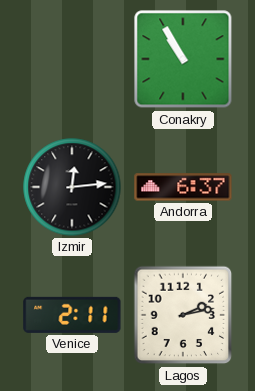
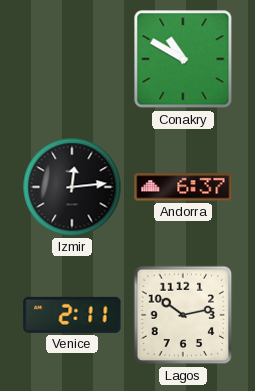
Conakry: 10:55 -> 10:50
Lagos: 2:13 -> 10:13
